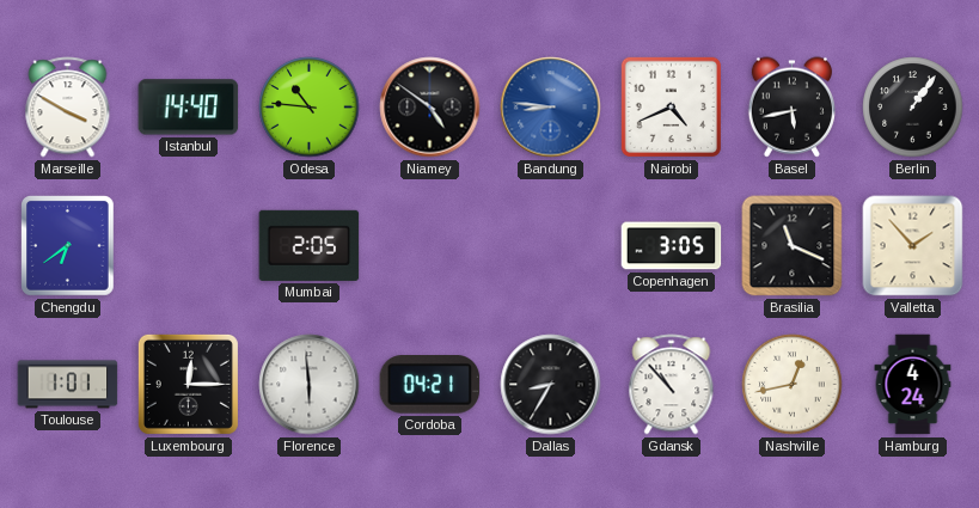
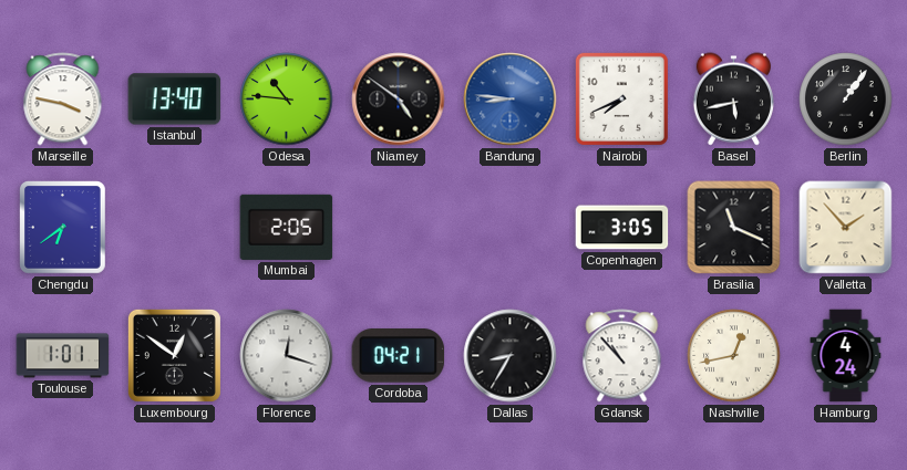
Marseille: 3:50 -> 3:47
Istanbul: 14:40 -> 13:40
Nairobi: 4:41 -> 7:41
Luxembourg: 12:15 -> 12:51
Florence: 5:59 -> 12:18
